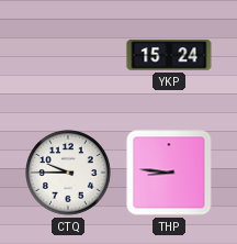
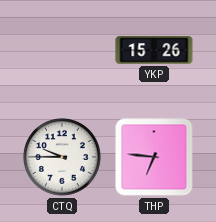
YKP: 15:24 -> 15:26
THP: 8:46 -> 6:46
